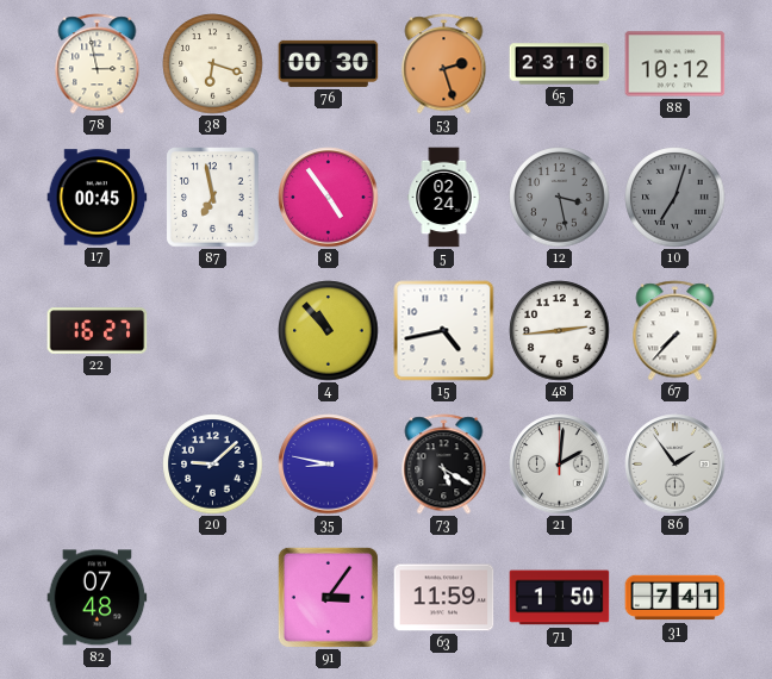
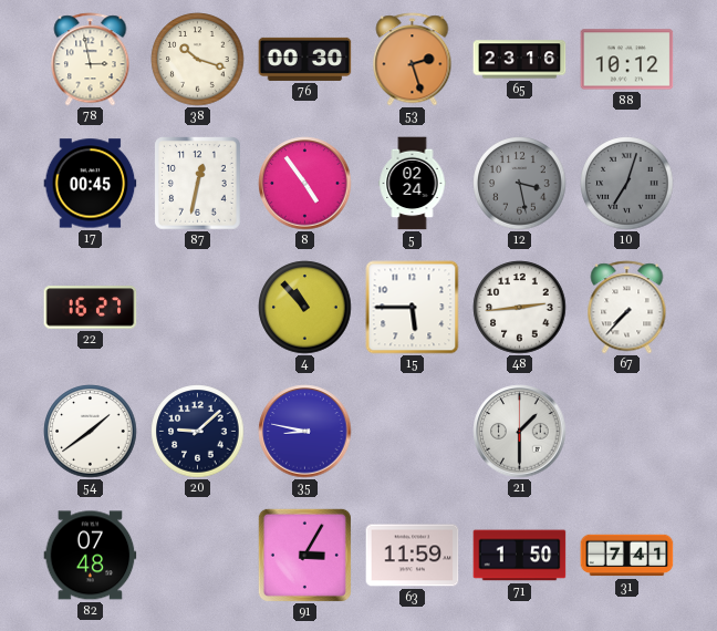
38: 6:18 -> 10:18
87: 6:58 -> 12:32
15: 4:43 -> 5:45
54: none -> 1:39
73: 5:20 -> none
21: 2:01 -> 1:30
86: 1:54 -> none
91: 3:06 -> 3:05
